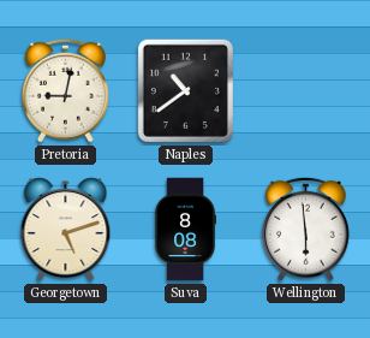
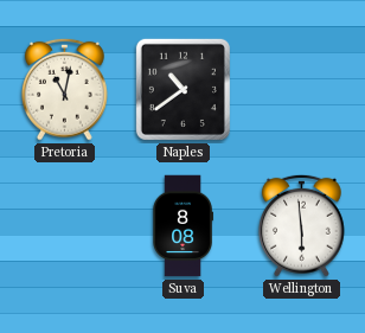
Pretoria: 9:02 -> 11:02
Georgetown: 5:12 -> none
